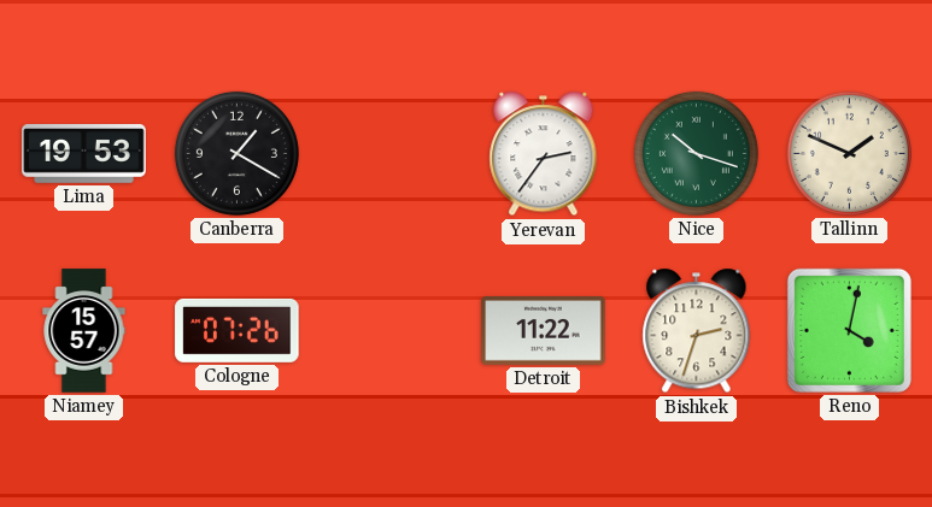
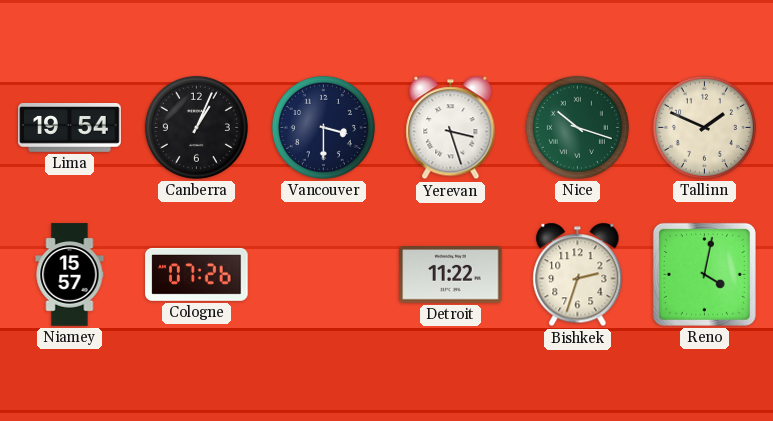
Lima: 19:53 -> 19:54
Canberra: 1:20 -> 1:04
Vancouver: none -> 3:30
Yerevan: 2:36 -> 3:27
